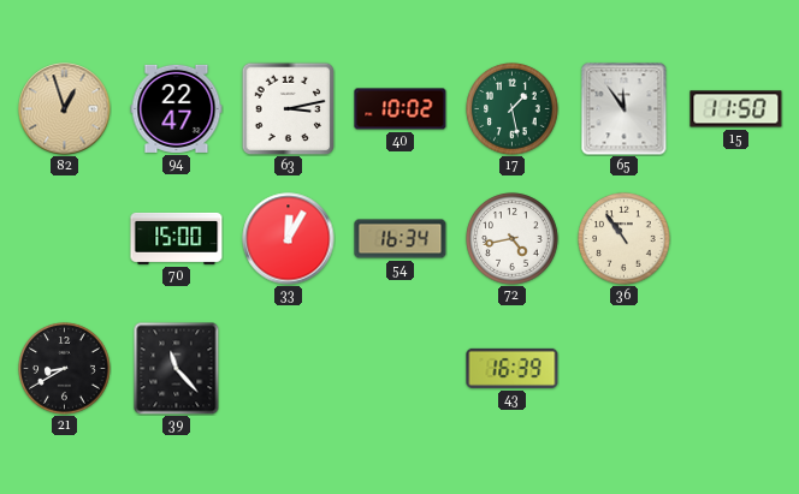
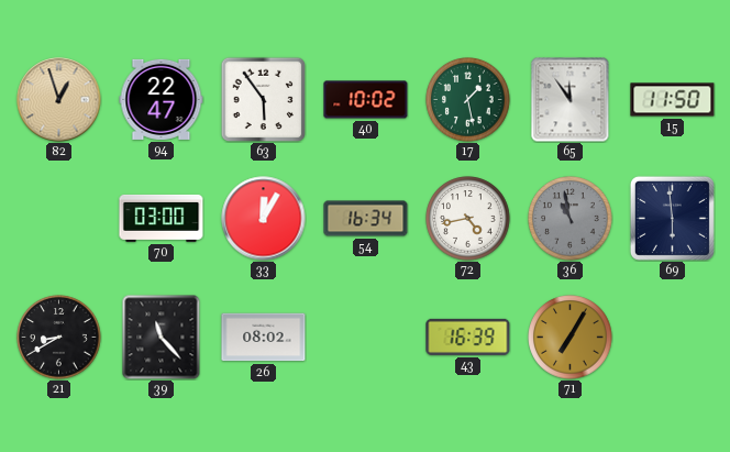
63: 3:13 -> 5:54
70: 15:00 -> 03:00
36: 10:54 -> 10:58
36 dial: cream -> grey
69: none -> 5:59
26: none -> 08:02
71: none -> 7:05
